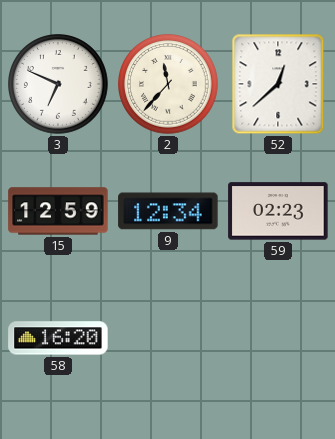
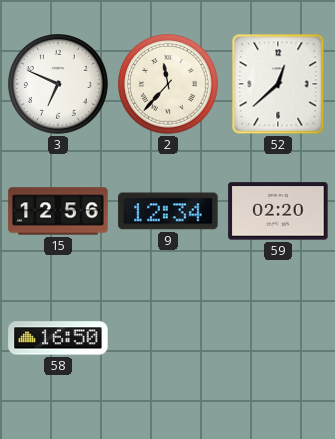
15: 12:59 -> 12:56
59: 02:23 -> 02:20
58: 16:20 -> 16:50
